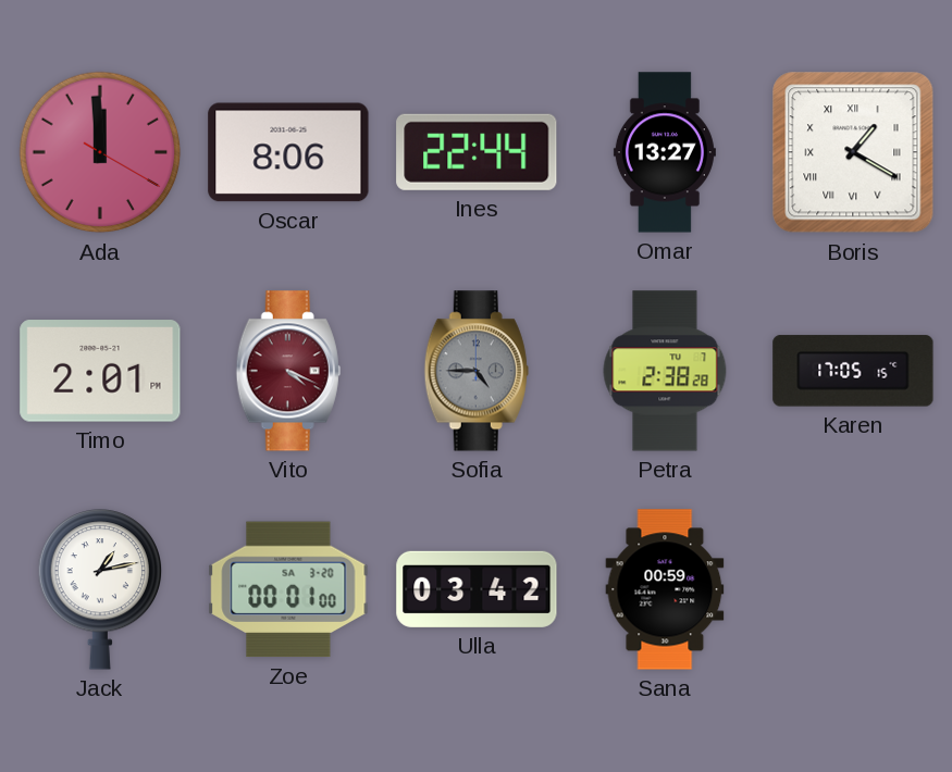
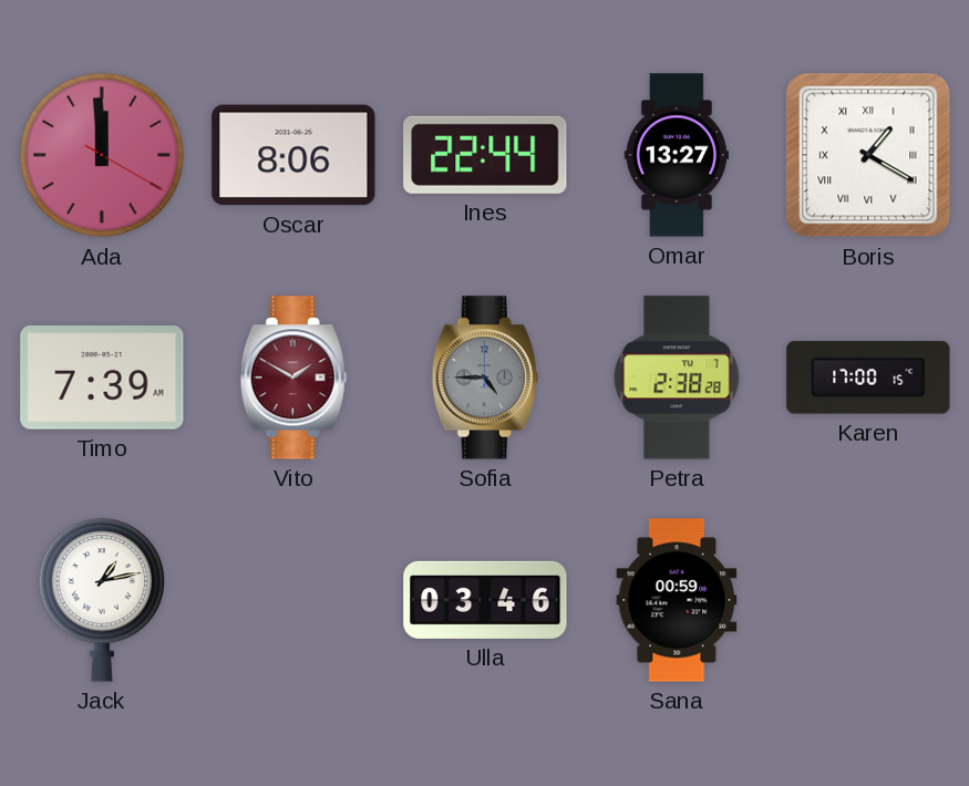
Timo: 2:01 -> 7:39
Vito: 4:19 -> 1:50
Karen: 17:05 -> 17:00
Zoe: 00:01 -> none
Ulla: 03:42 -> 03:46
